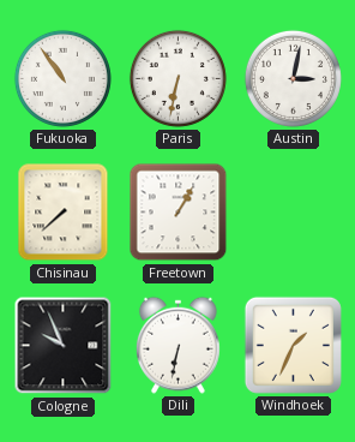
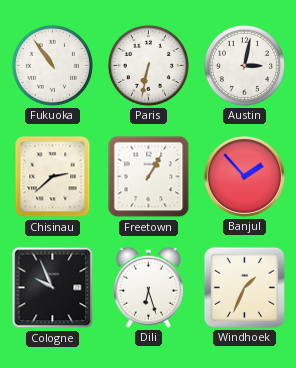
Chisinau: 7:38 -> 2:38
Banjul: none -> 1:53
Dili: 6:32 -> 6:27
